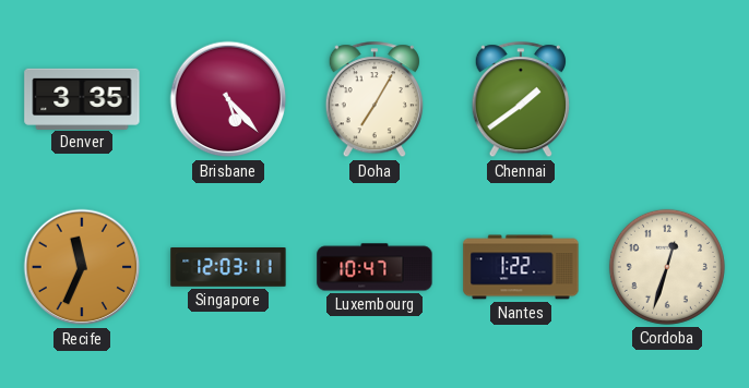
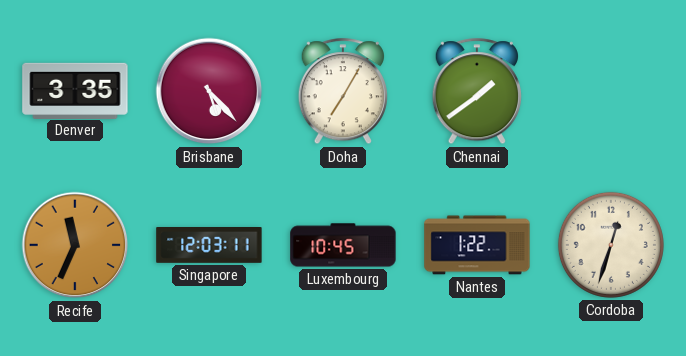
Luxembourg: 10:47 -> 10:45
